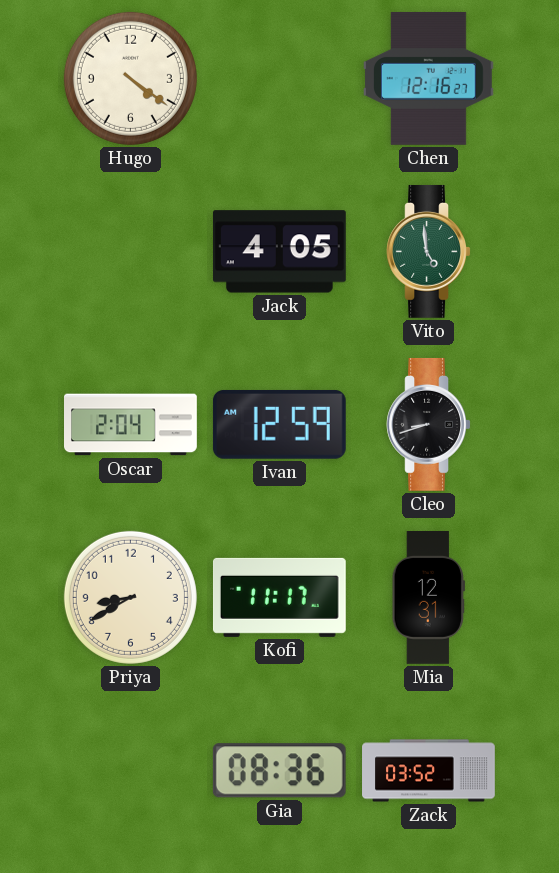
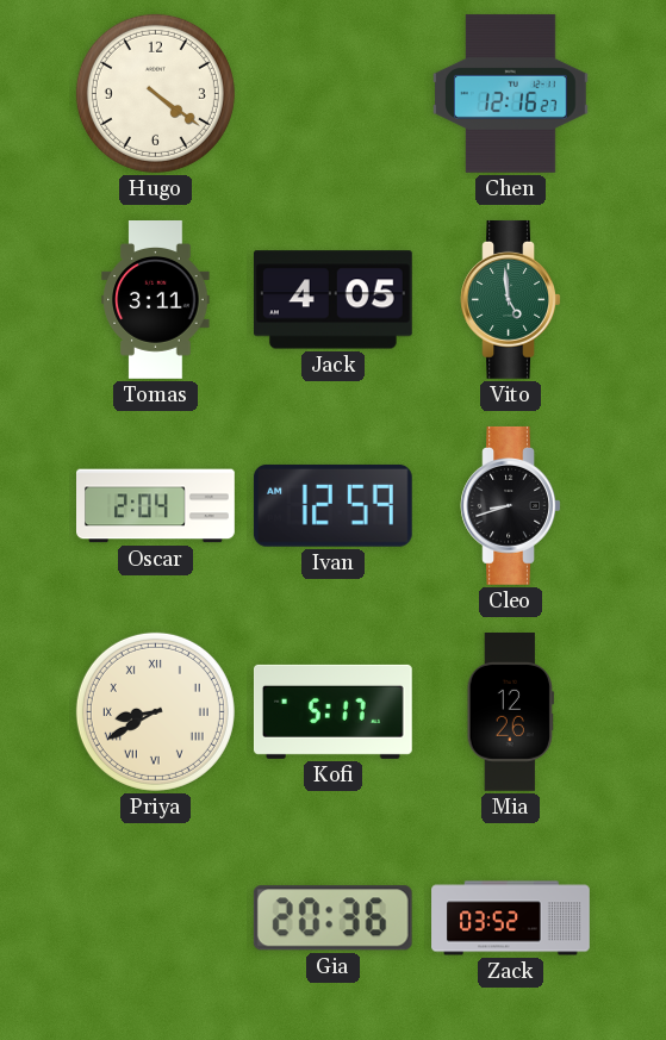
Tomas: none -> 3:11
Priya numerals: Arabic -> Roman
Kofi: 11:17 -> 5:17
Mia: 12:31 -> 12:26
Gia: 08:36 -> 20:36
